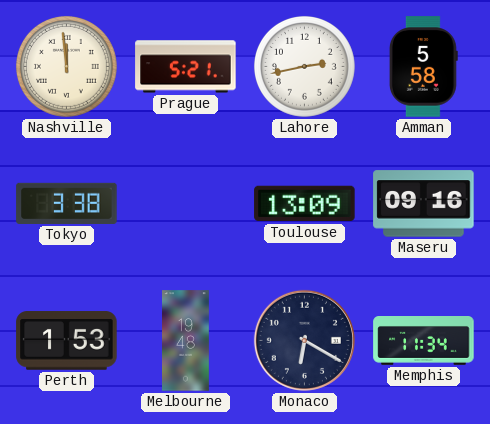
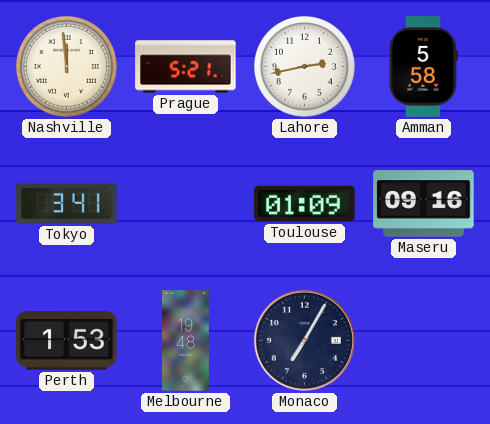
Tokyo: 3:38 -> 3:41
Toulouse: 13:09 -> 01:09
Monaco: 6:20 -> 7:05
Memphis: 11:34 -> none
